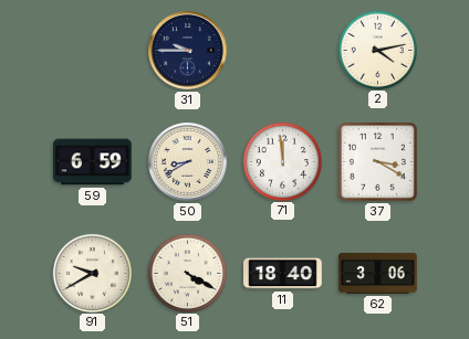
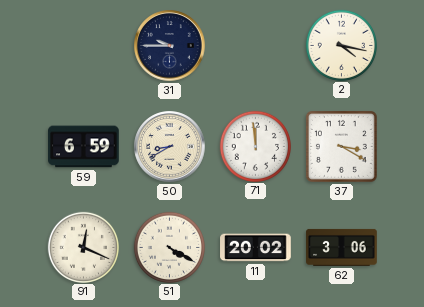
2: 4:13 -> 4:17
91: 9:40 -> 12:19
11: 18:40 -> 20:02
